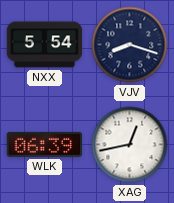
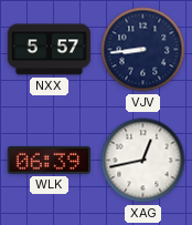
NXX: 5:54 -> 5:57
VJV: 8:18 -> 8:44
